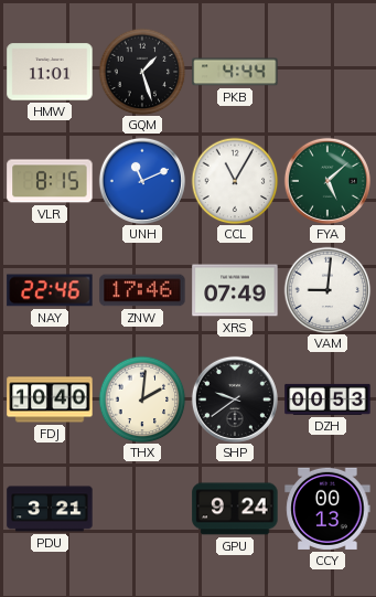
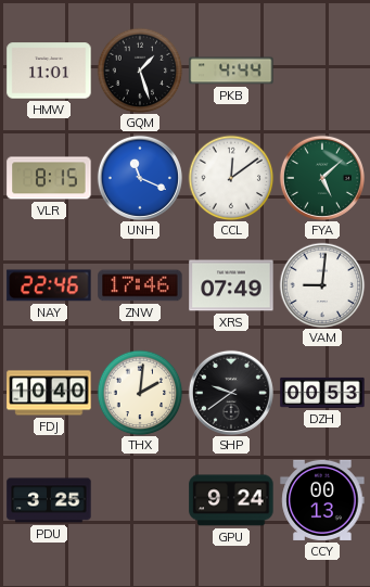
UNH: 11:11 -> 11:19
CCL: 11:05 -> 12:09
PDU: 3:21 -> 3:25
